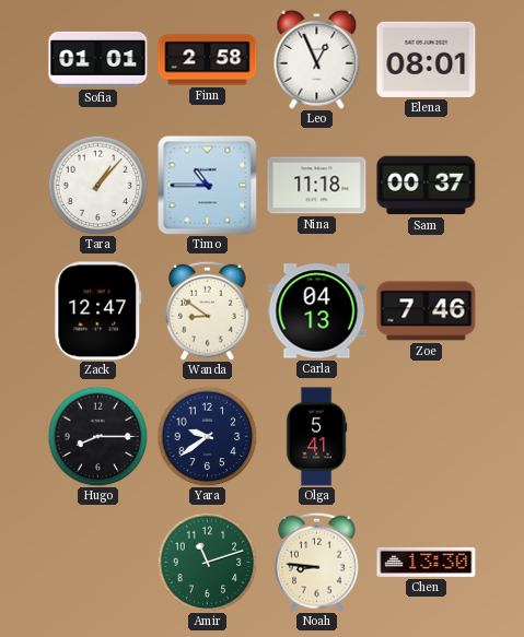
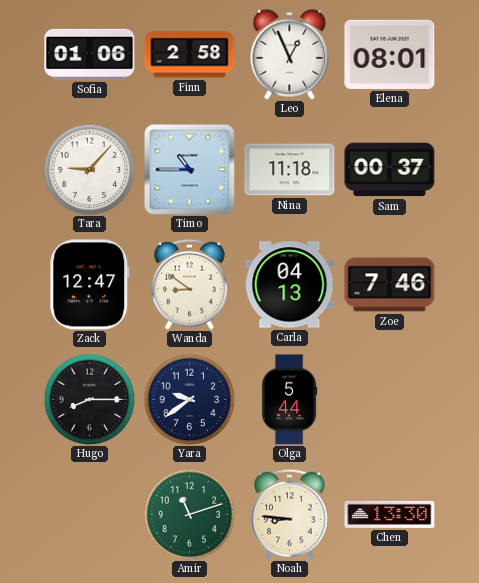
Sofia: 01:01 -> 01:06
Tara: 1:07 -> 9:07
Olga: 5:41 -> 5:44
